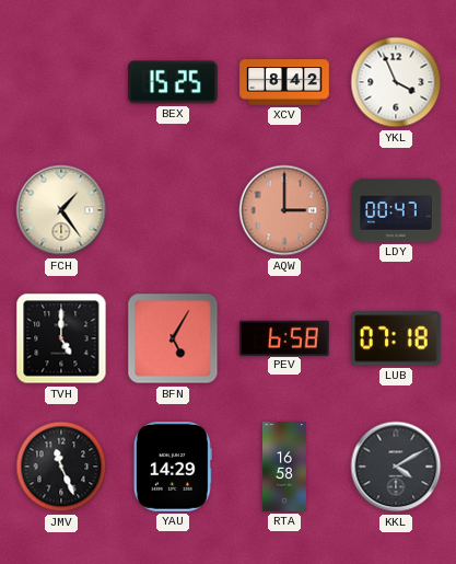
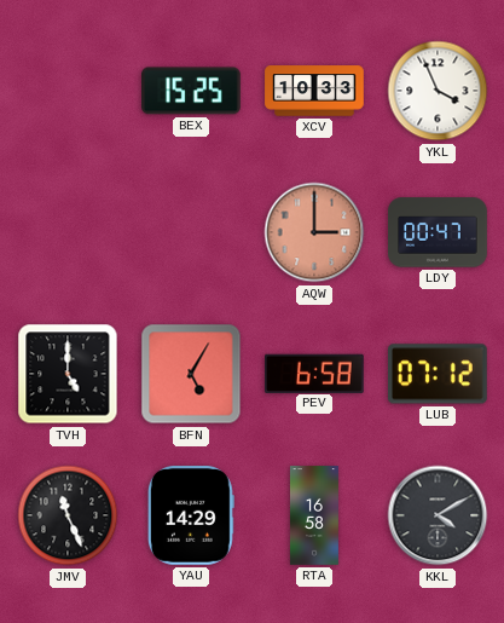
XCV: 8:42 -> 10:33
FCH: 1:24 -> none
LUB: 07:18 -> 07:12
